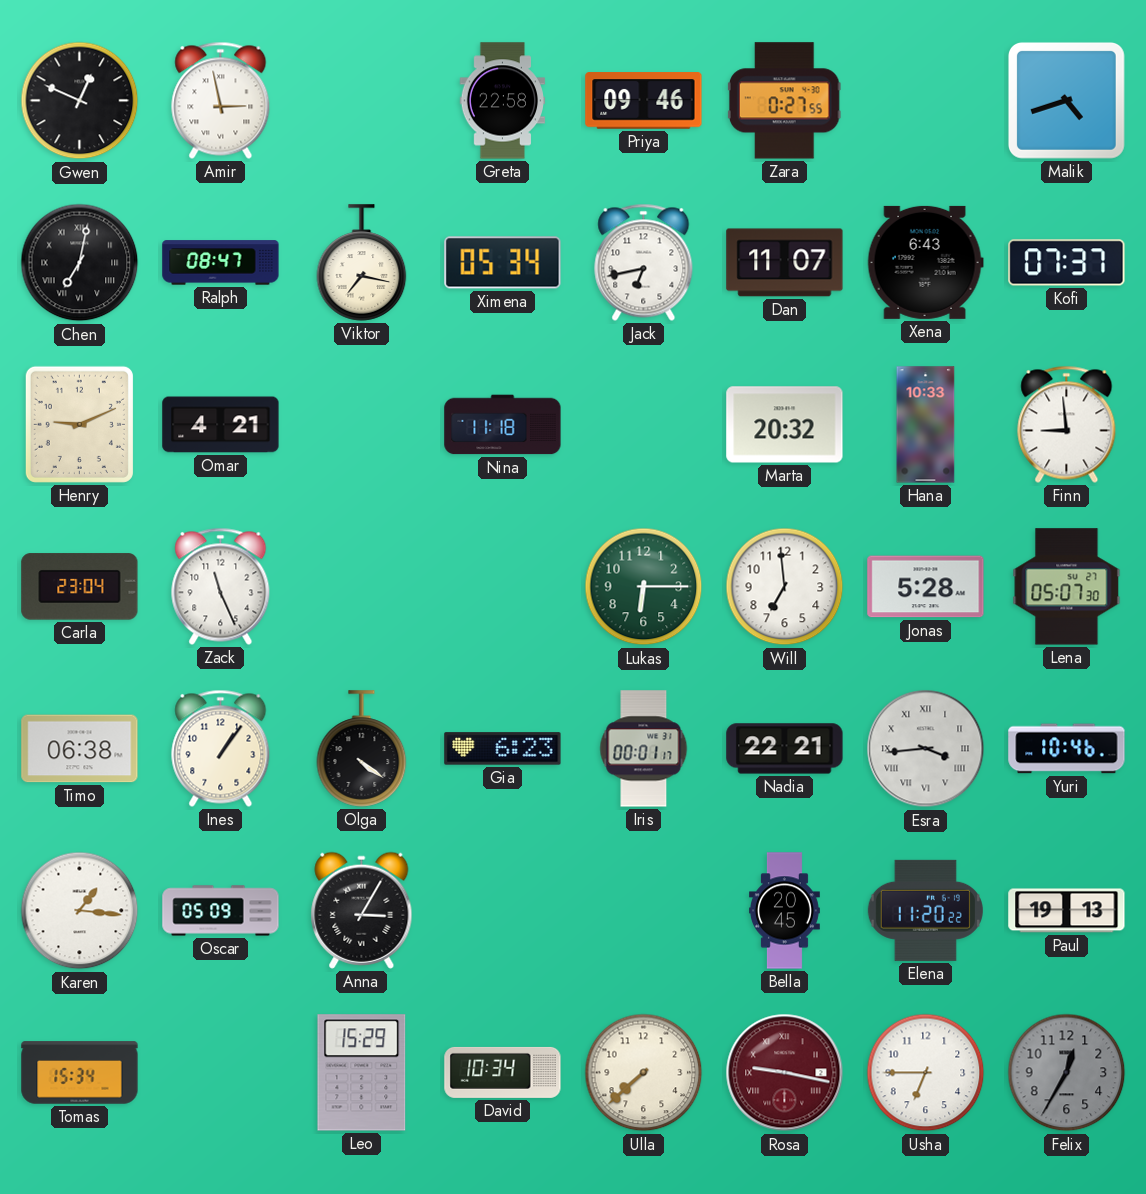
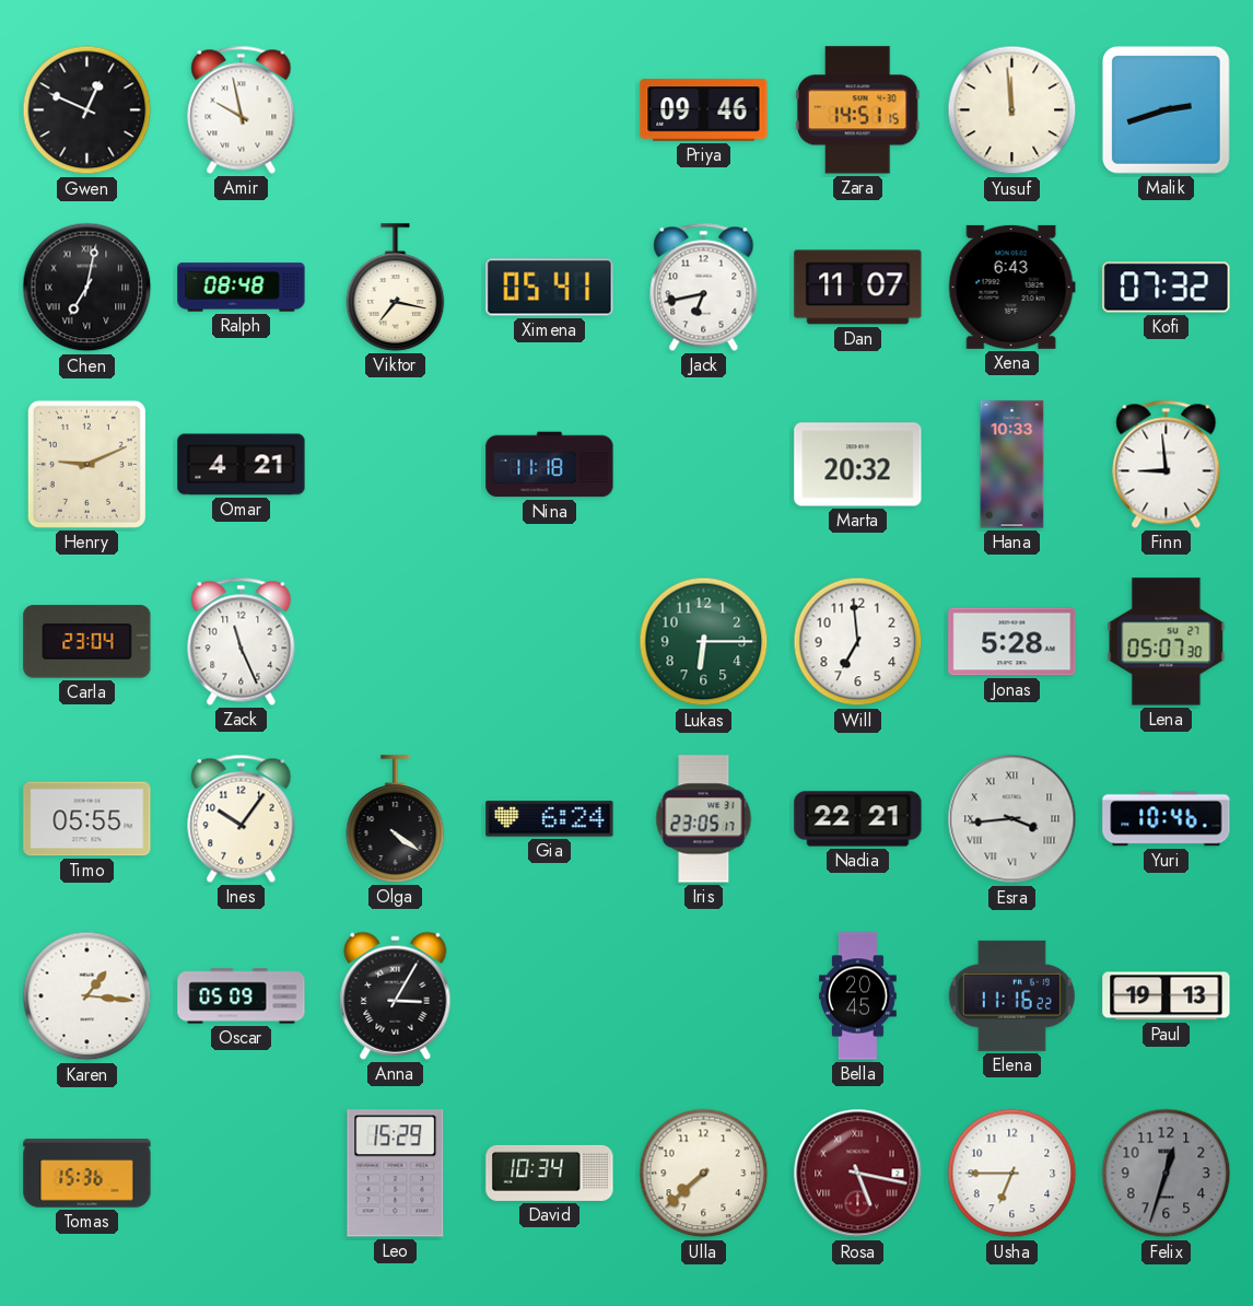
Amir: 2:58 -> 9:58
Greta: 22:58 -> none
Zara: 0:27 -> 14:51
Yusuf: none -> 11:59
Malik: 4:42 -> 2:42
Ralph: 08:47 -> 08:48
Ximena: 05:34 -> 05:41
Kofi: 07:37 -> 07:32
Timo: 06:38 -> 05:55
Ines: 1:06 -> 10:06
Gia: 6:23 -> 6:24
Iris: 00:01 -> 23:05
Elena: 11:20 -> 11:16
Tomas: 15:34 -> 15:36
Rosa: 9:17 -> 5:17
Felix: 12:35 -> 12:33
